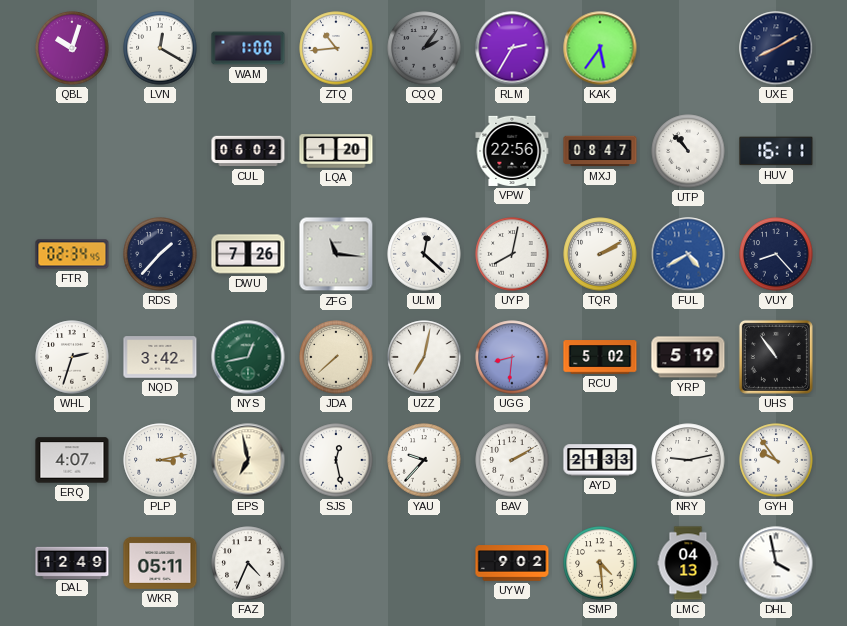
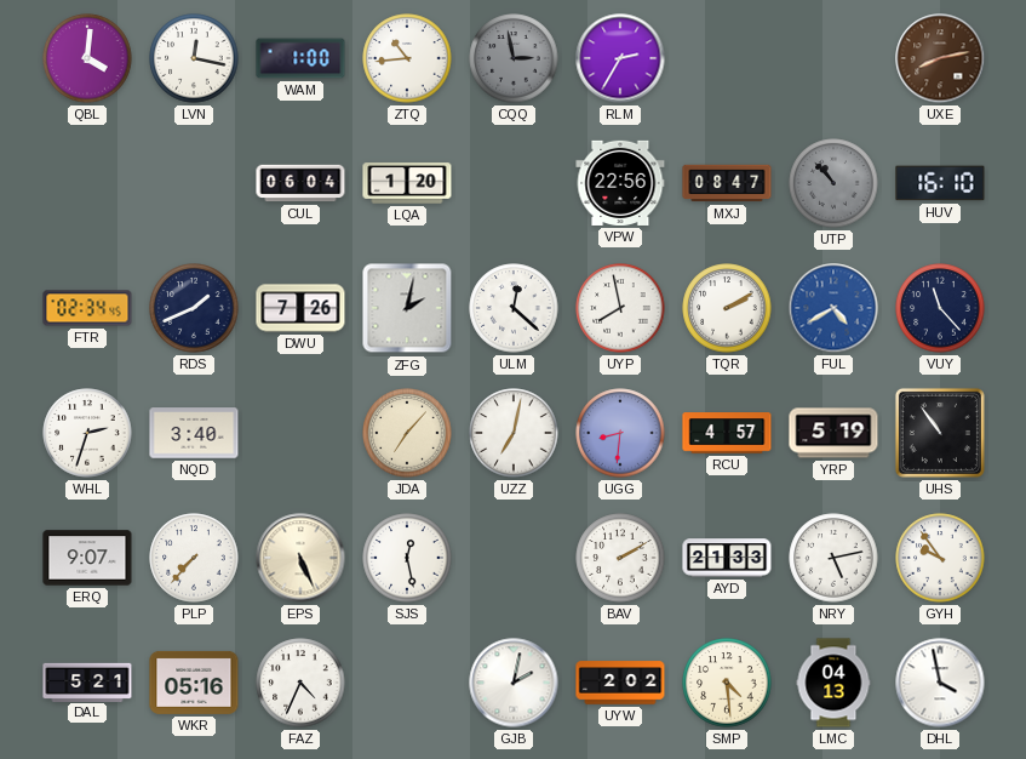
QBL: 10:03 -> 4:01
LVN: 12:20 -> 12:17
CQQ: 2:06 -> 2:58
KAK: 5:36 -> none
UXE: 8:10 -> 8:13
UXE dial: navy -> brown
CUL: 06:02 -> 06:04
UTP dial: white -> grey
HUV: 16:11 -> 16:10
RDS: 1:37 -> 1:41
ZFG: 11:16 -> 2:02
UYP: 8:02 -> 7:58
VUY: 8:23 -> 11:23
NQD: 3:42 -> 3:40
NYS: 12:43 -> none
JDA: 7:38 -> 7:07
RCU: 5:02 -> 4:57
ERQ: 4:07 -> 9:07
PLP: 3:13 -> 7:37
EPS: 6:58 -> 5:26
YAU: 9:37 -> none
NRY: 9:13 -> 5:13
DAL: 12:49 -> 5:21
WKR: 05:11 -> 05:16
GJB: none -> 2:02
UYW: 9:02 -> 2:02
